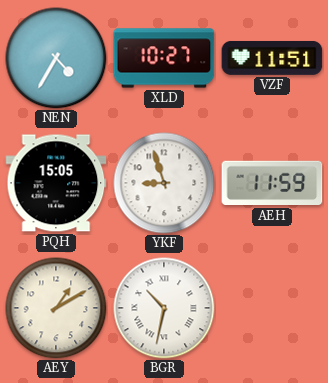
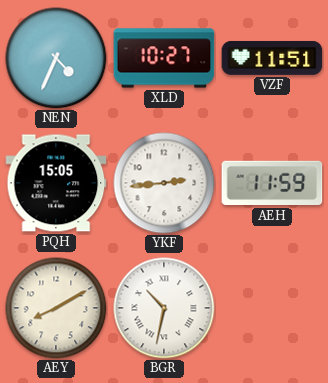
NEN: 4:35 -> 4:34
YKF: 8:57 -> 2:44
AEY: 1:10 -> 8:10
